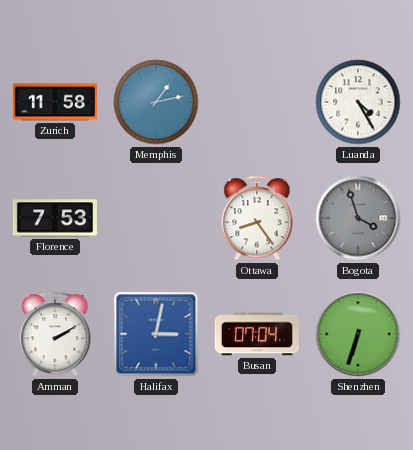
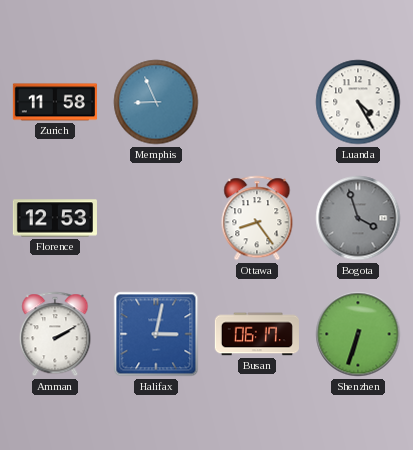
Memphis: 1:13 -> 8:56
Florence: 7:53 -> 12:53
Busan: 07:04 -> 06:17
